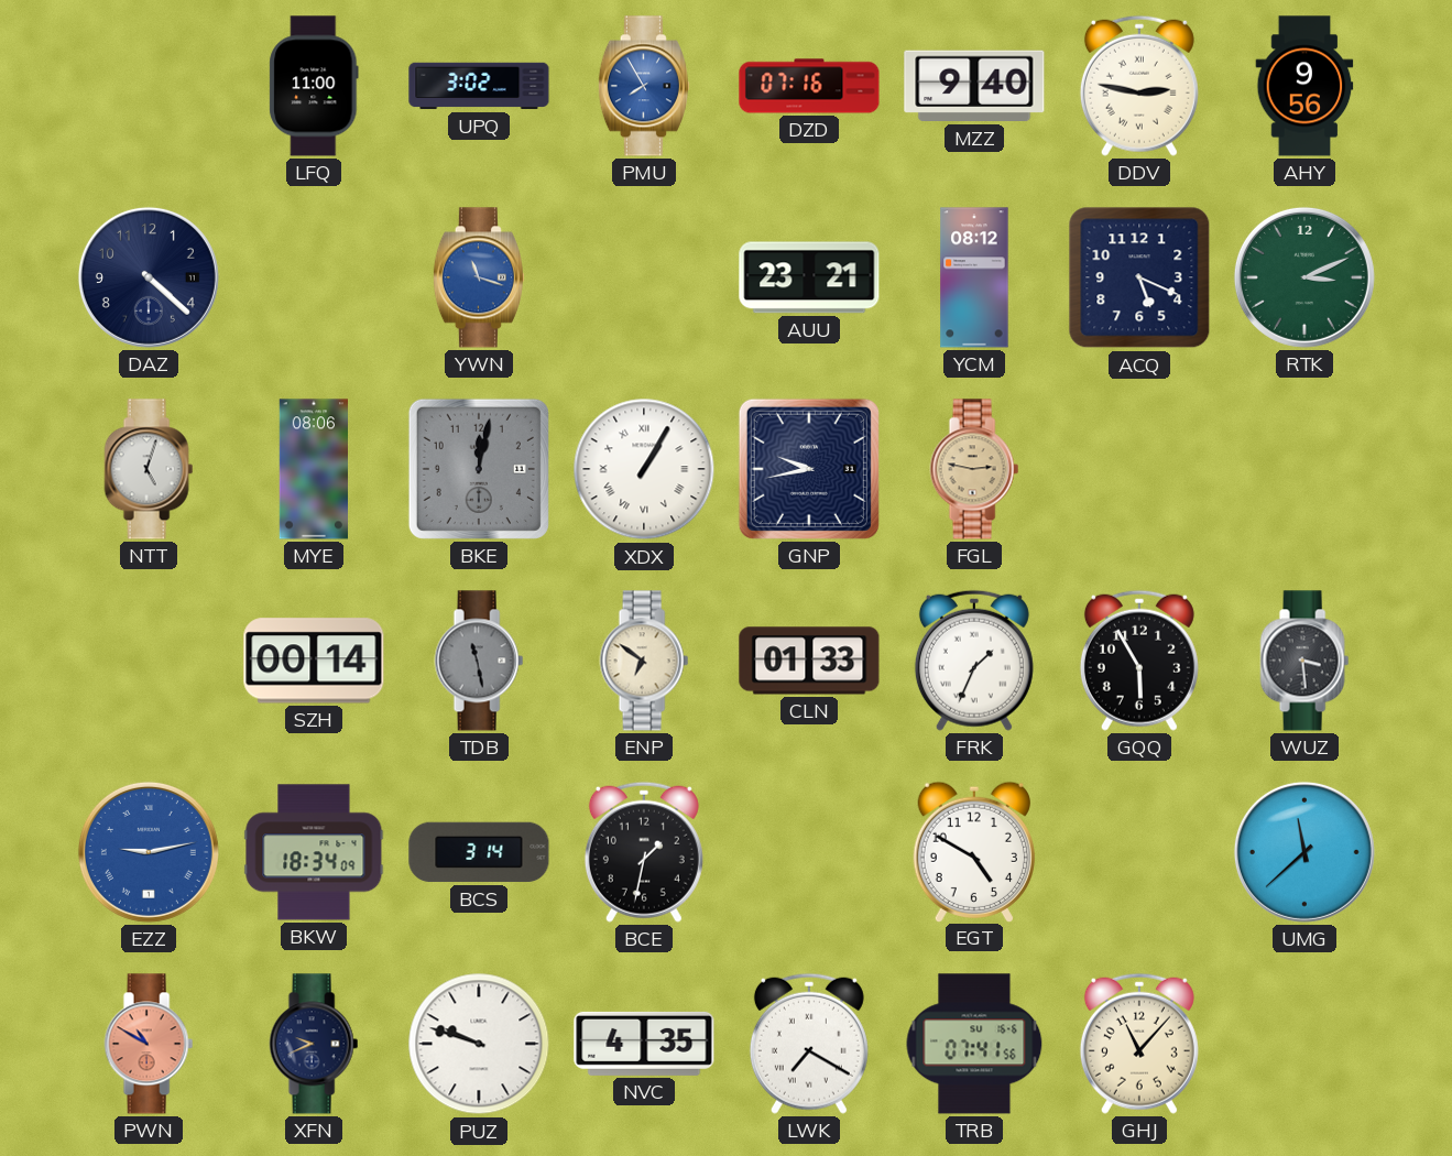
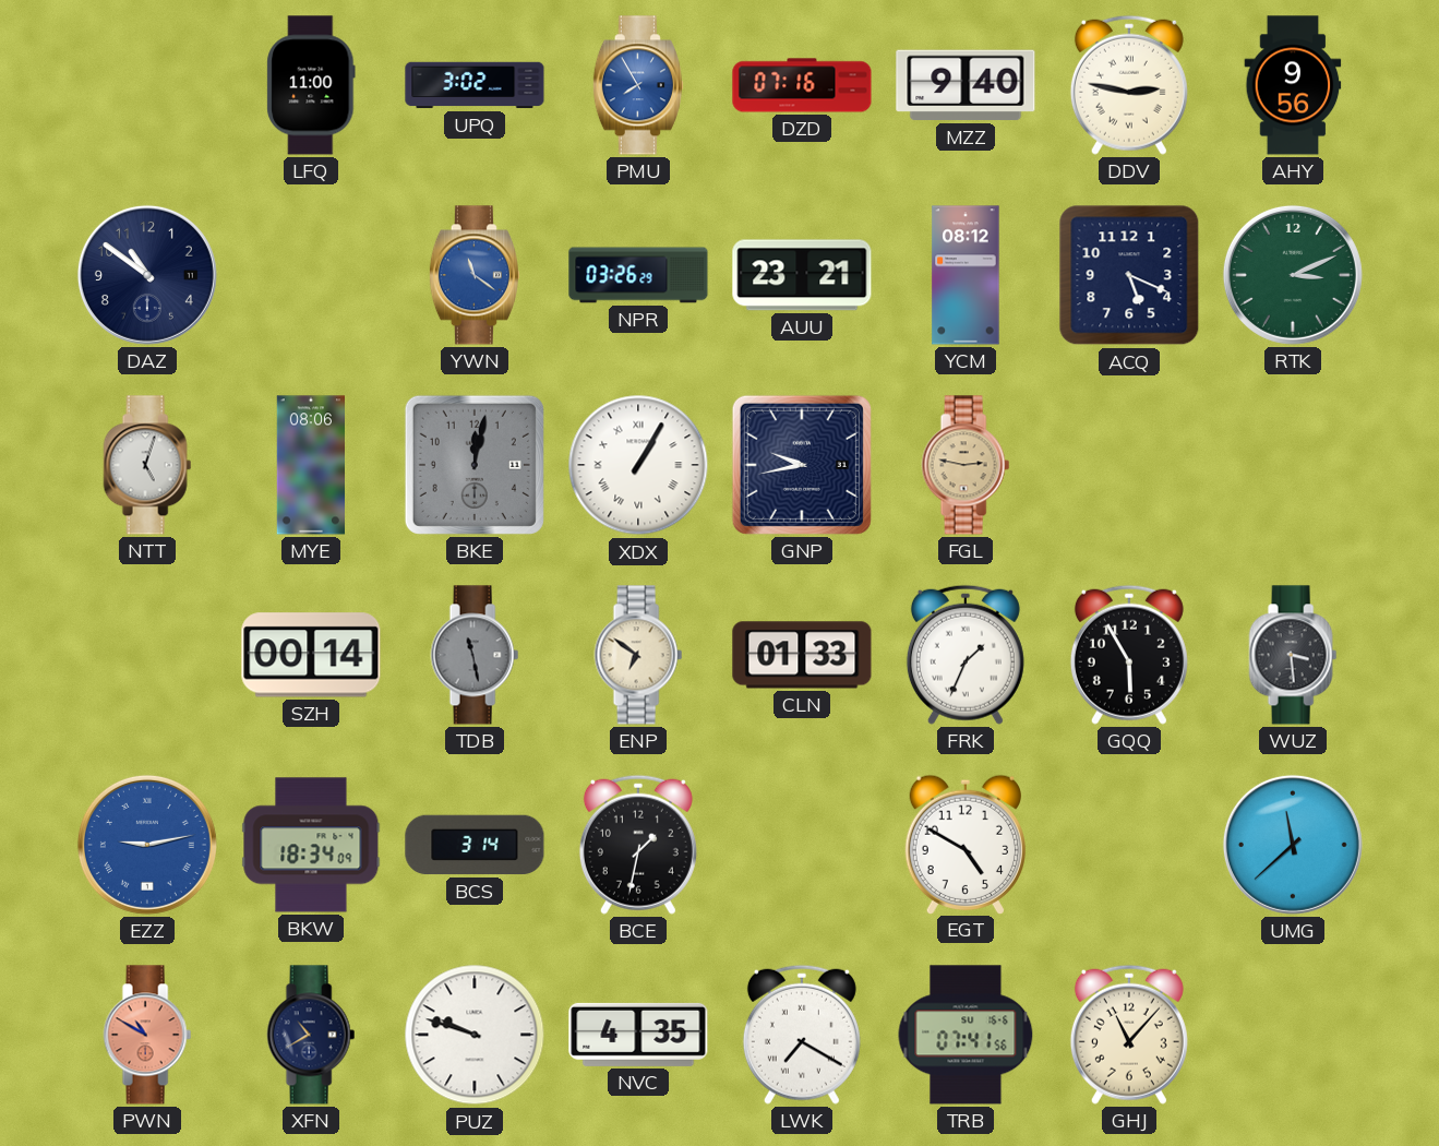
DAZ: 4:22 -> 10:51
YWN: 11:18 -> 11:21
NPR: none -> 03:26
XFN: 9:41 -> 10:40
